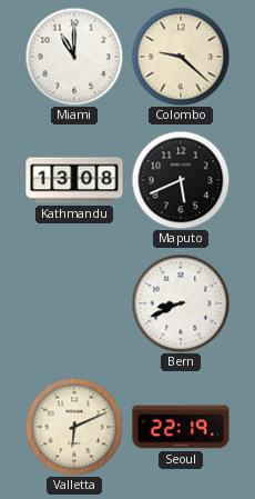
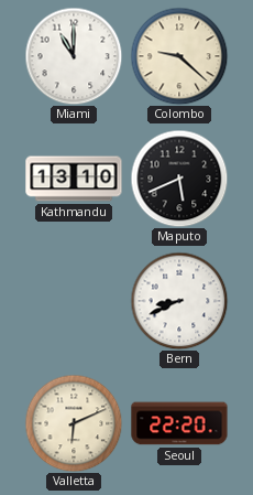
Kathmandu: 13:08 -> 13:10
Seoul: 22:19 -> 22:20
